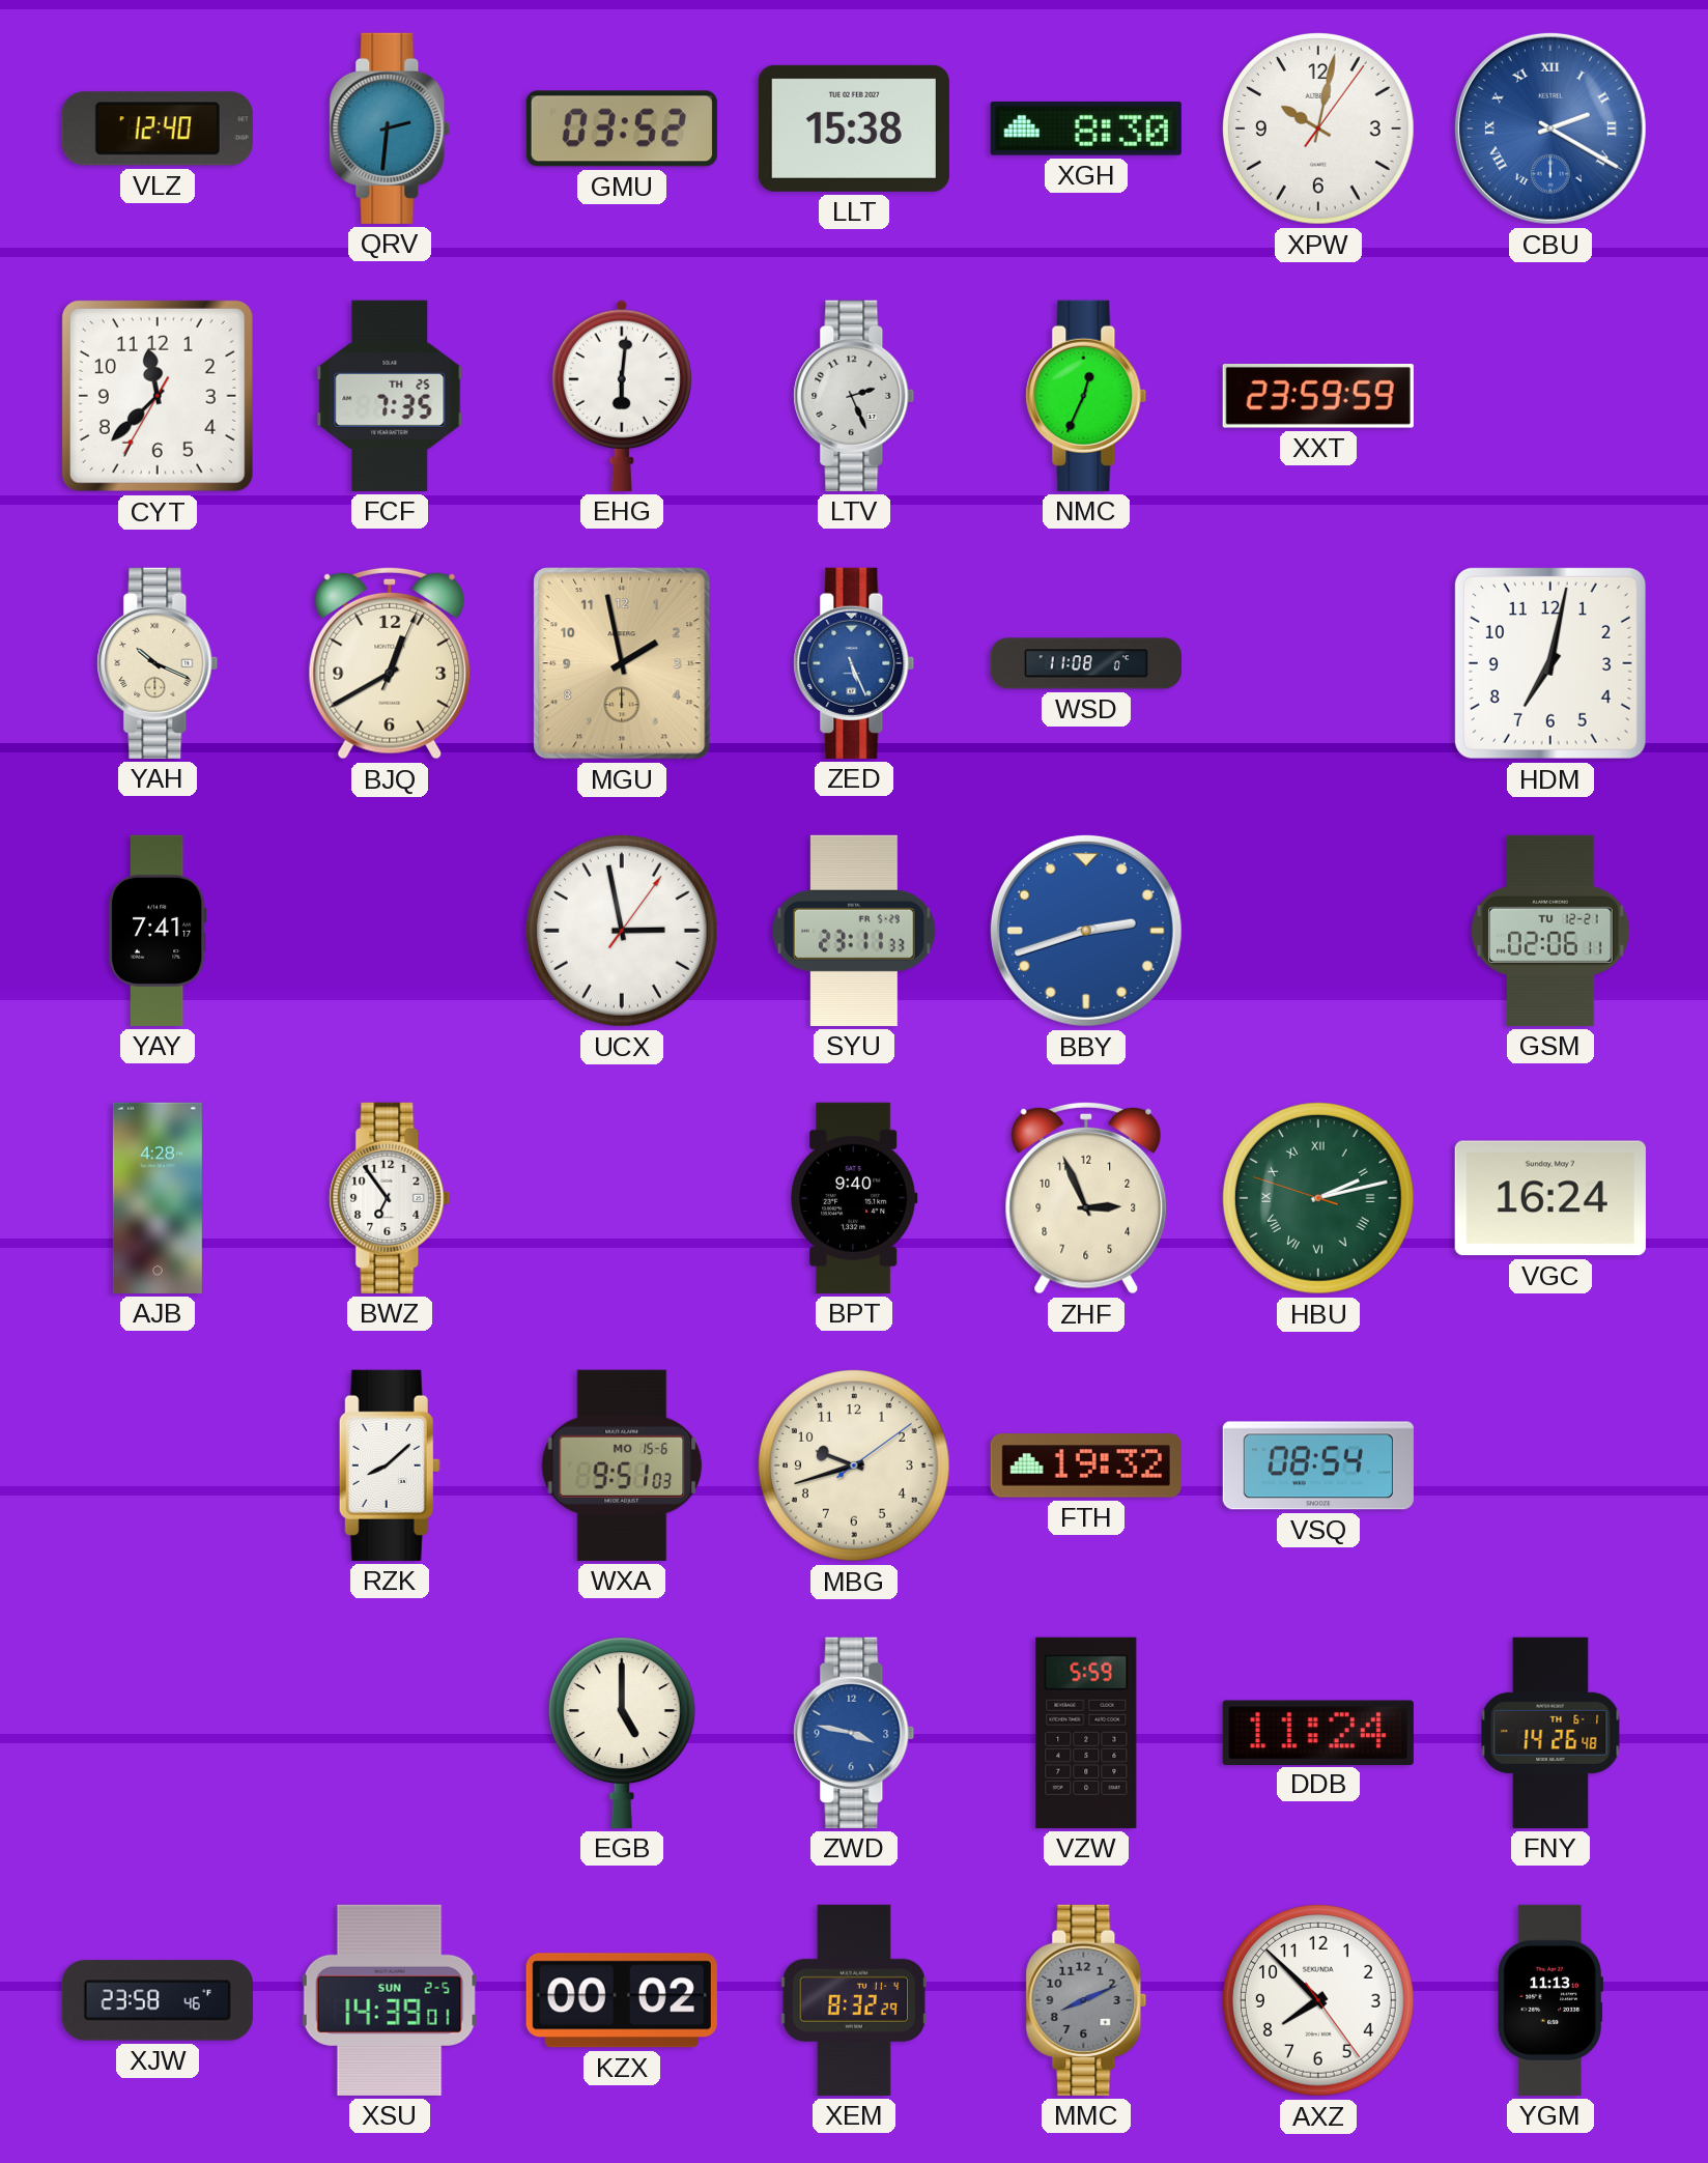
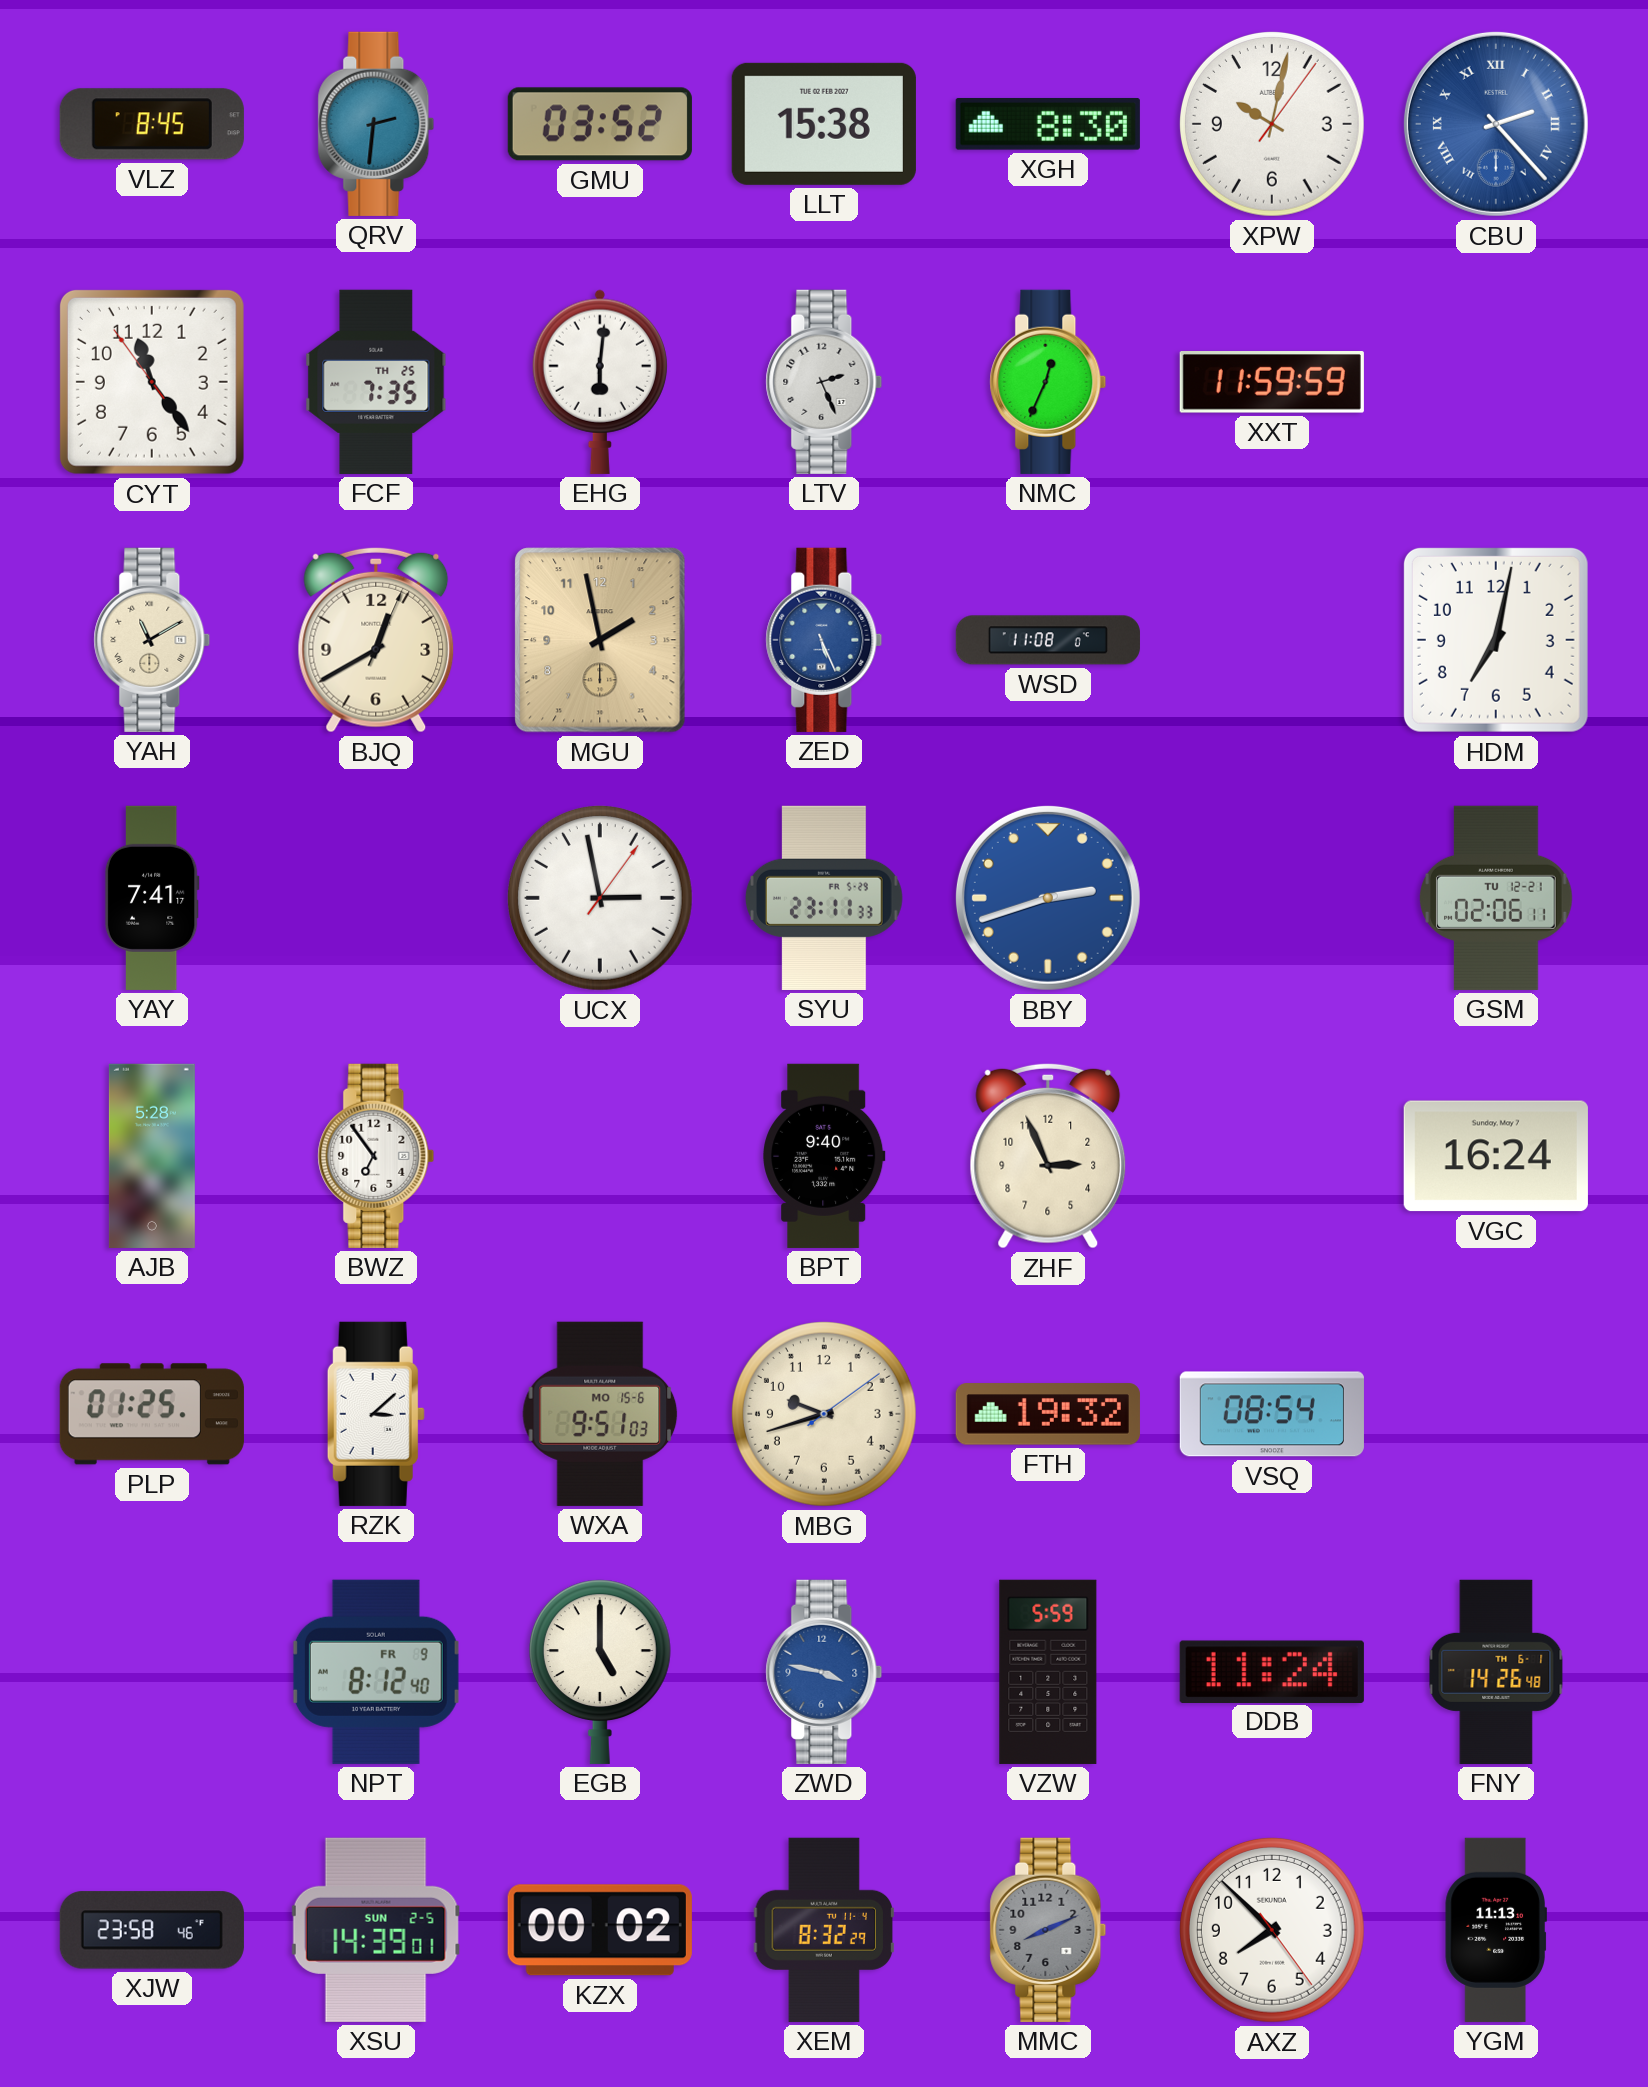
VLZ: 12:40 -> 8:45
CBU: 2:20 -> 2:23
CYT: 11:37 -> 11:23
XXT: 23:59 -> 11:59
YAH: 10:19 -> 11:10
AJB: 4:28 -> 5:28
HBU: 2:12 -> none
PLP: none -> 01:25
RZK: 8:08 -> 3:08
NPT: none -> 8:12
